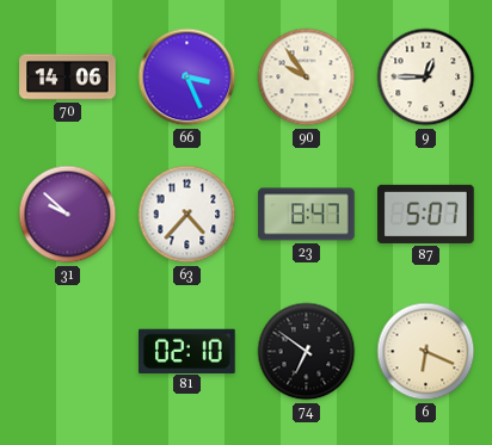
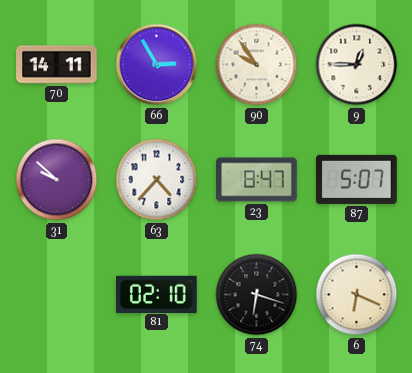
70: 14:06 -> 14:11
66: 3:26 -> 2:55
74: 6:51 -> 6:18
